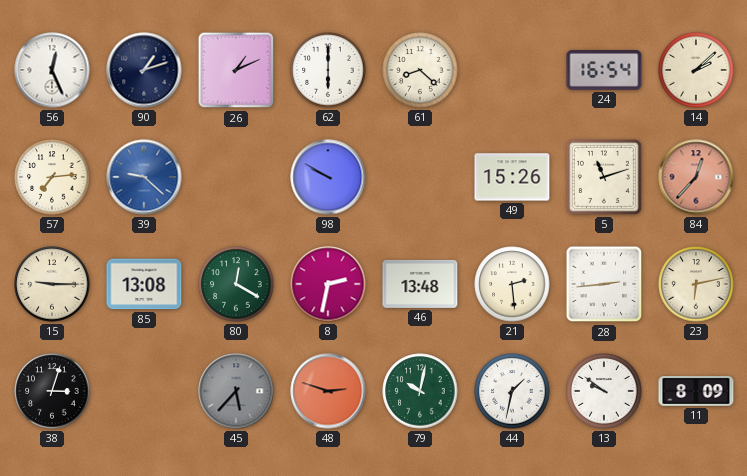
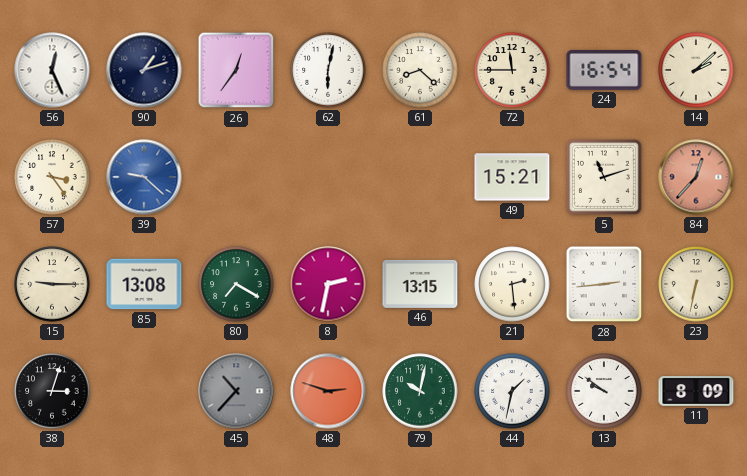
26: 1:11 -> 12:36
62: 6:00 -> 6:02
72: none -> 11:45
57: 7:14 -> 3:24
98: 9:50 -> none
49: 15:26 -> 15:21
80: 12:20 -> 7:20
46: 13:48 -> 13:15
23: 6:13 -> 6:32
45: 5:37 -> 10:37
